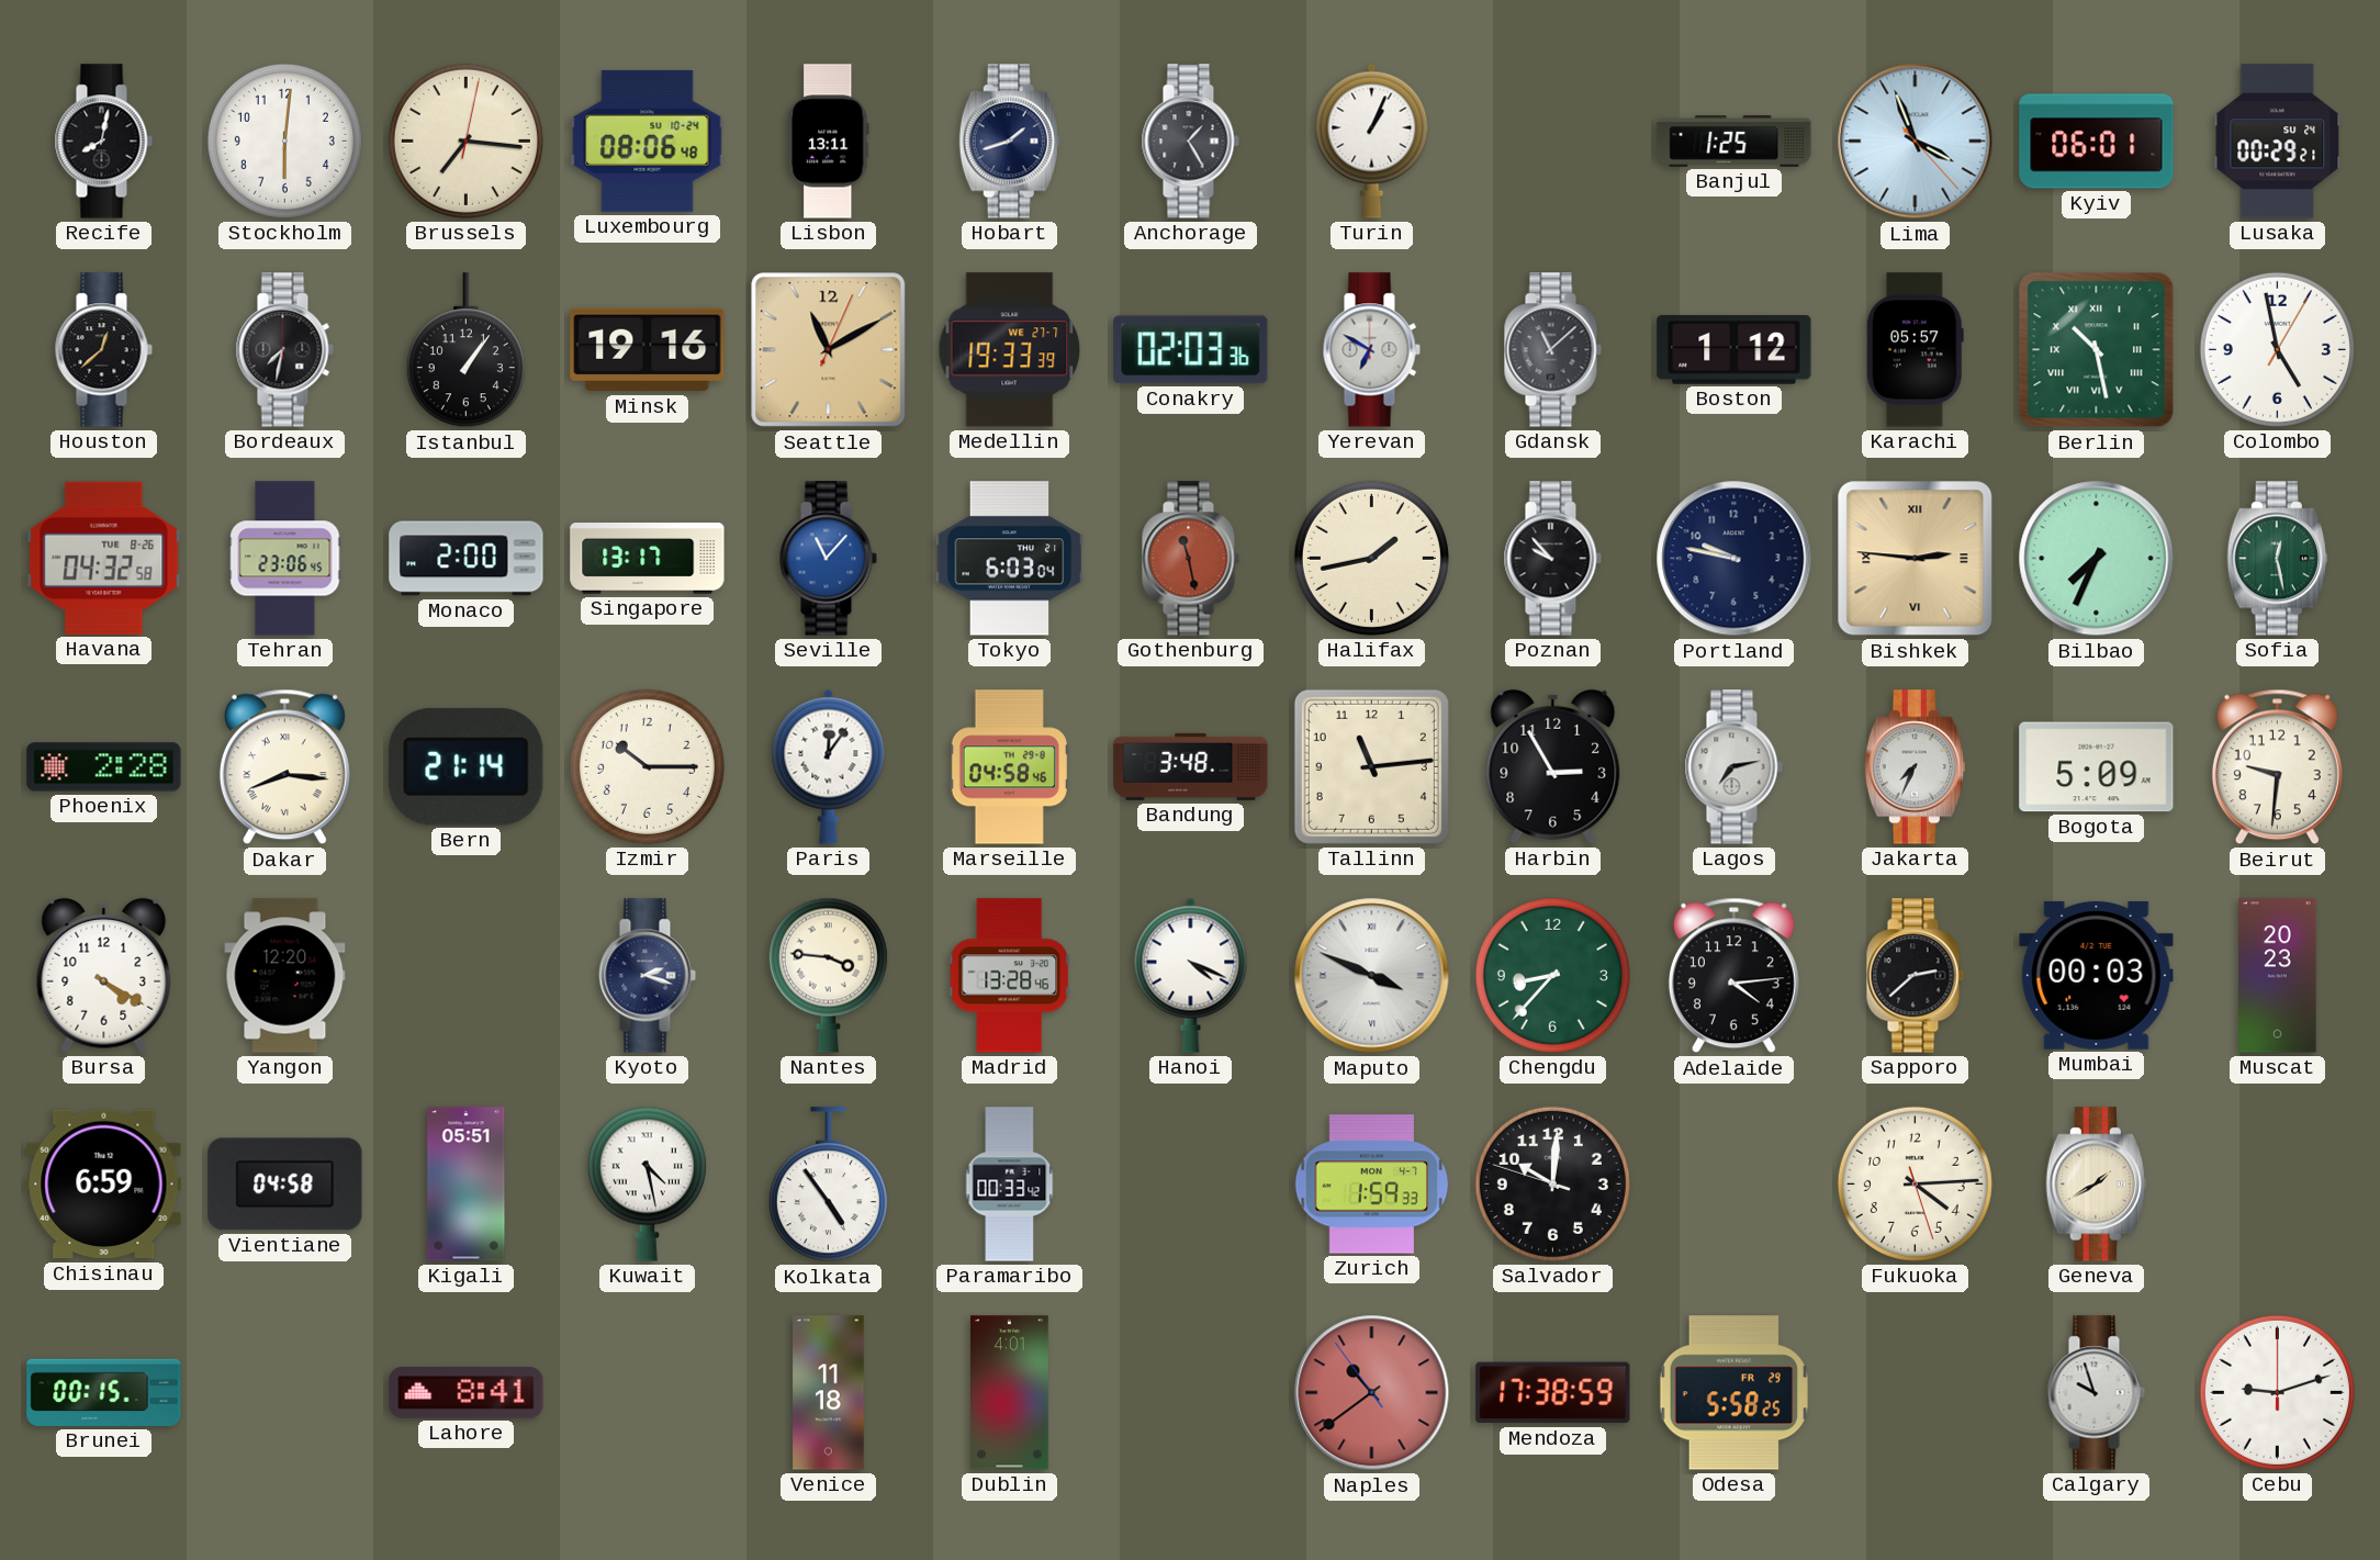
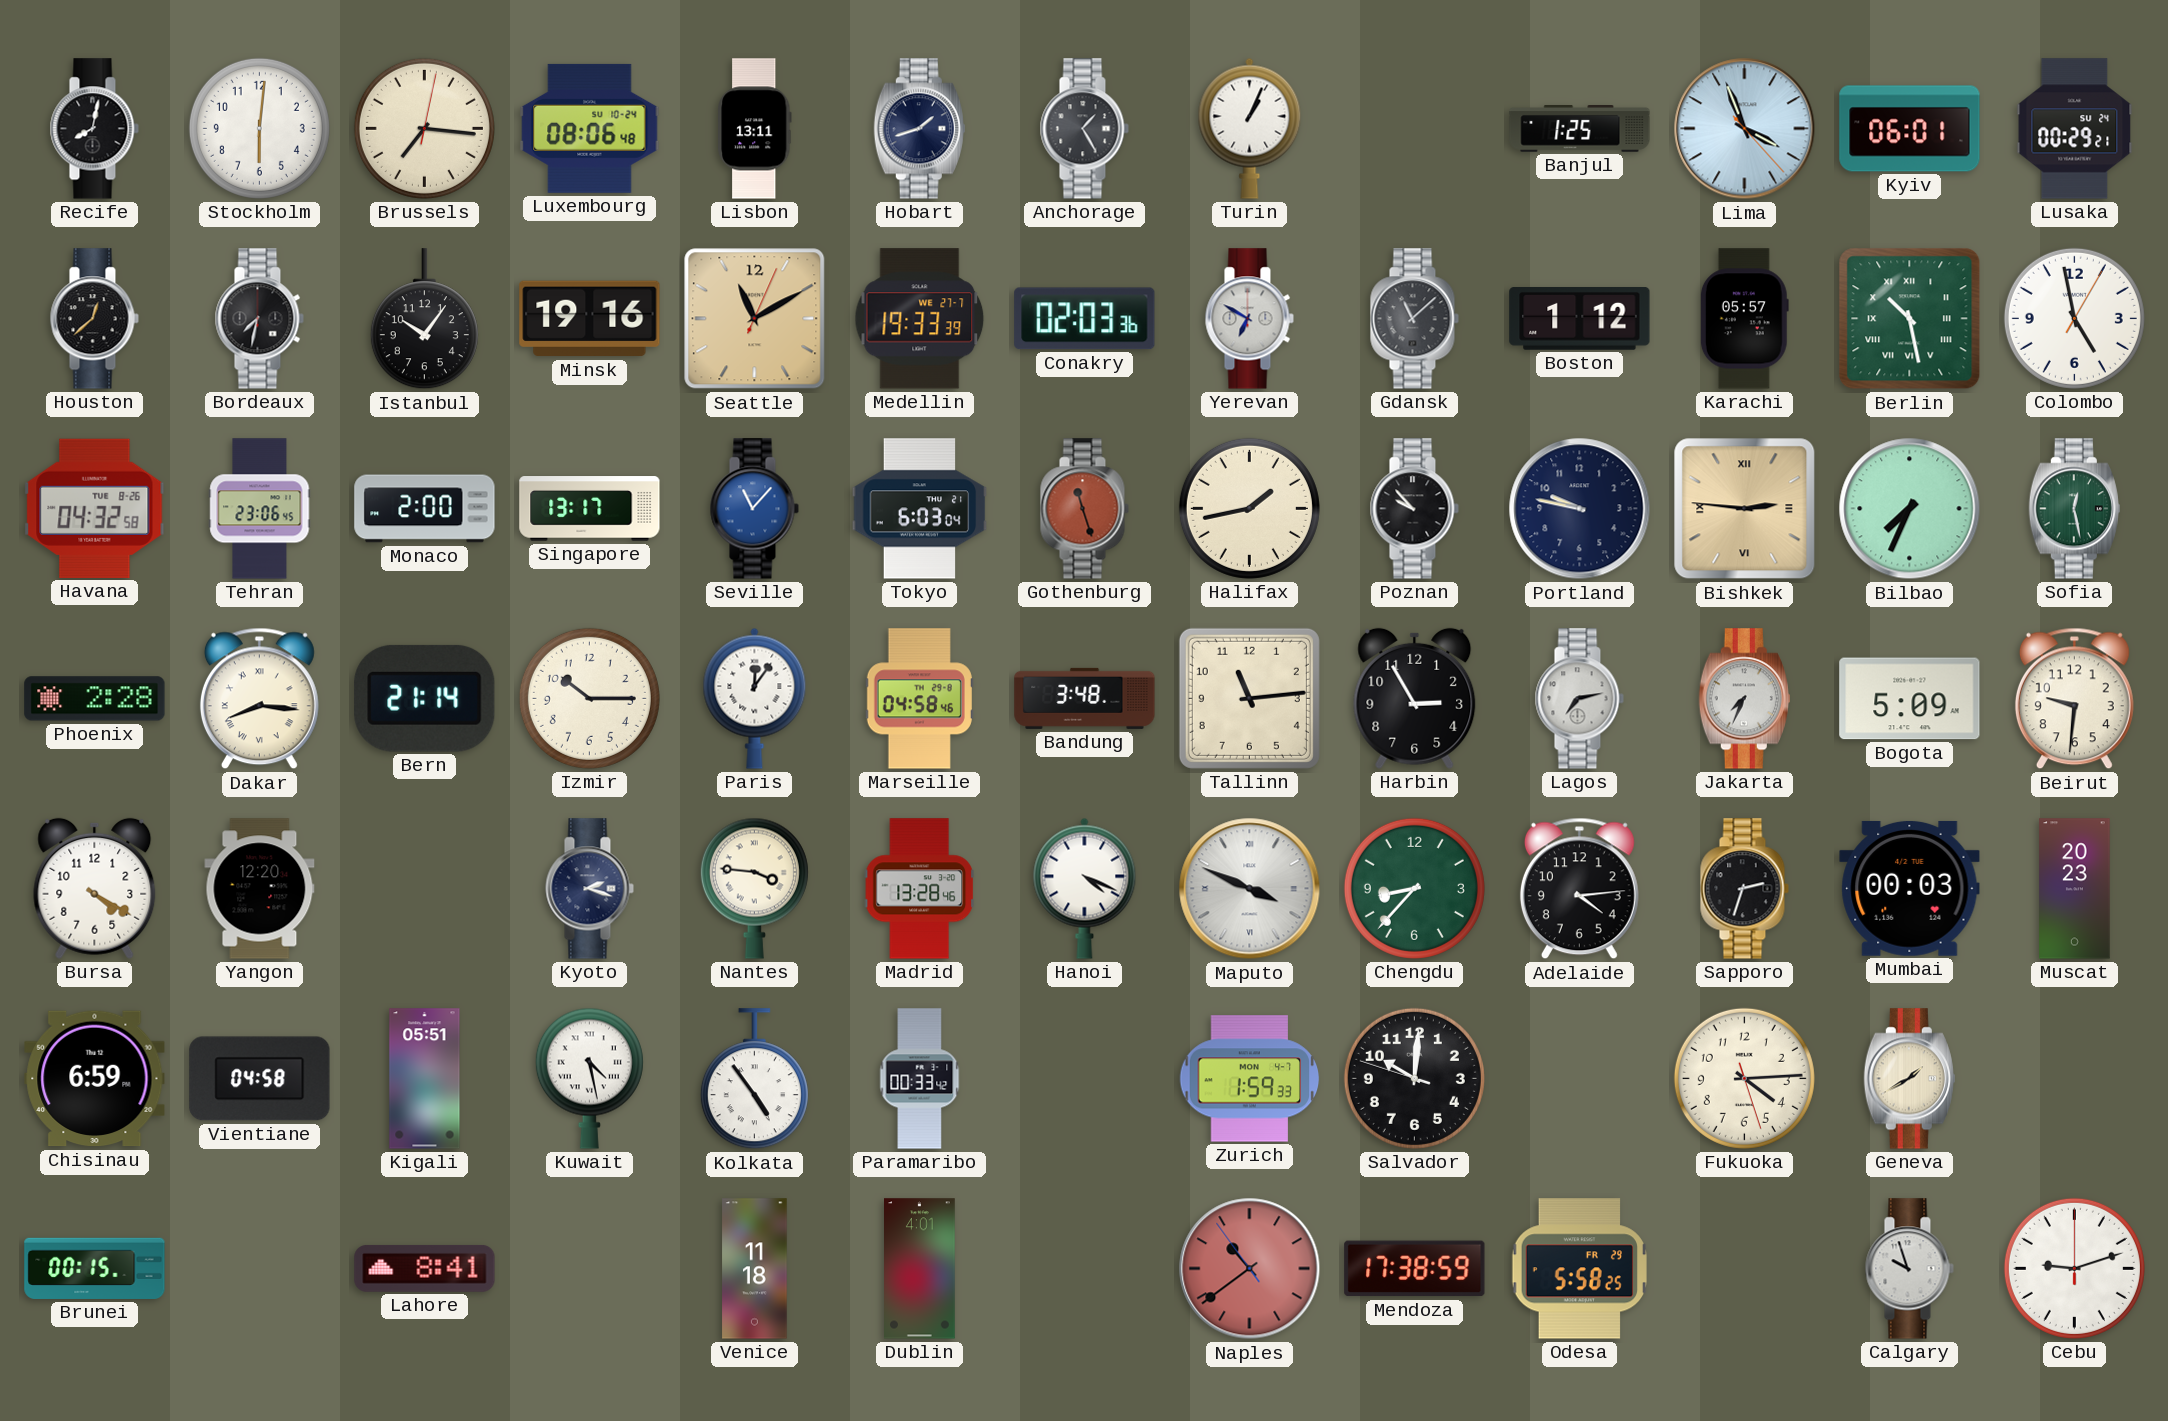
Istanbul: 1:06 -> 10:06
Gothenburg: 11:28 -> 11:27
Sapporo: 2:38 -> 2:33
